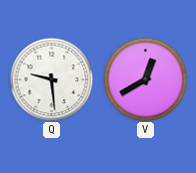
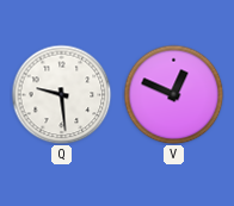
V: 12:40 -> 12:49
